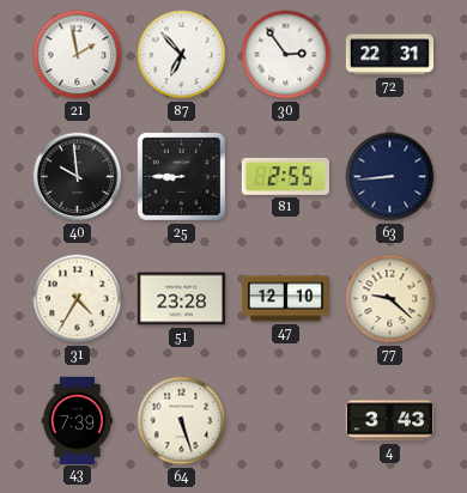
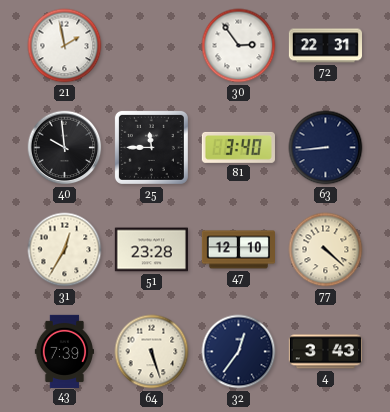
87: 6:53 -> none
25: 8:45 -> 11:45
81: 2:55 -> 3:40
31: 4:35 -> 12:35
77: 9:22 -> 4:22
32: none -> 12:36
